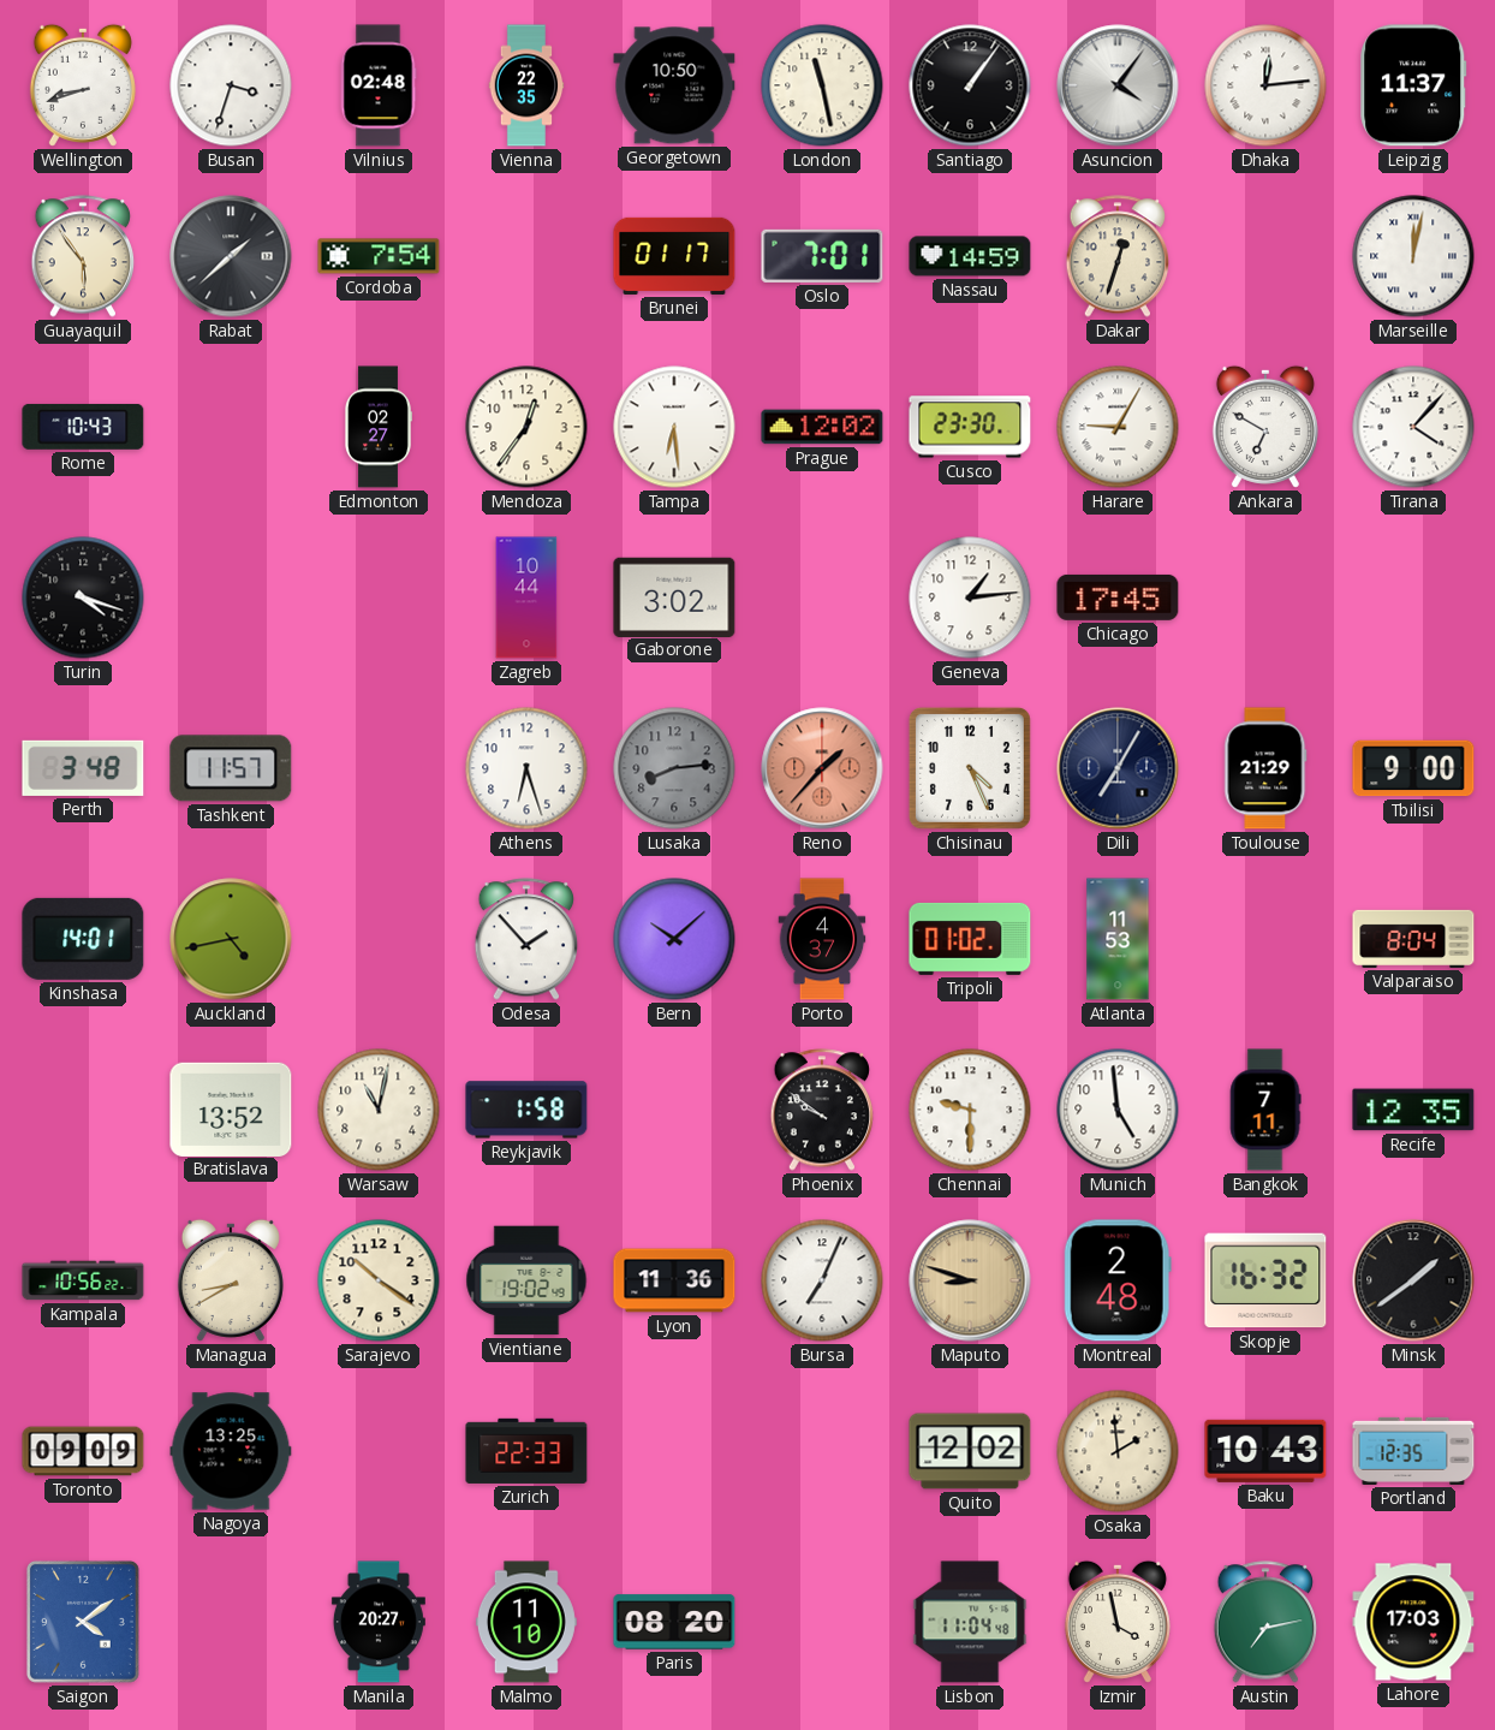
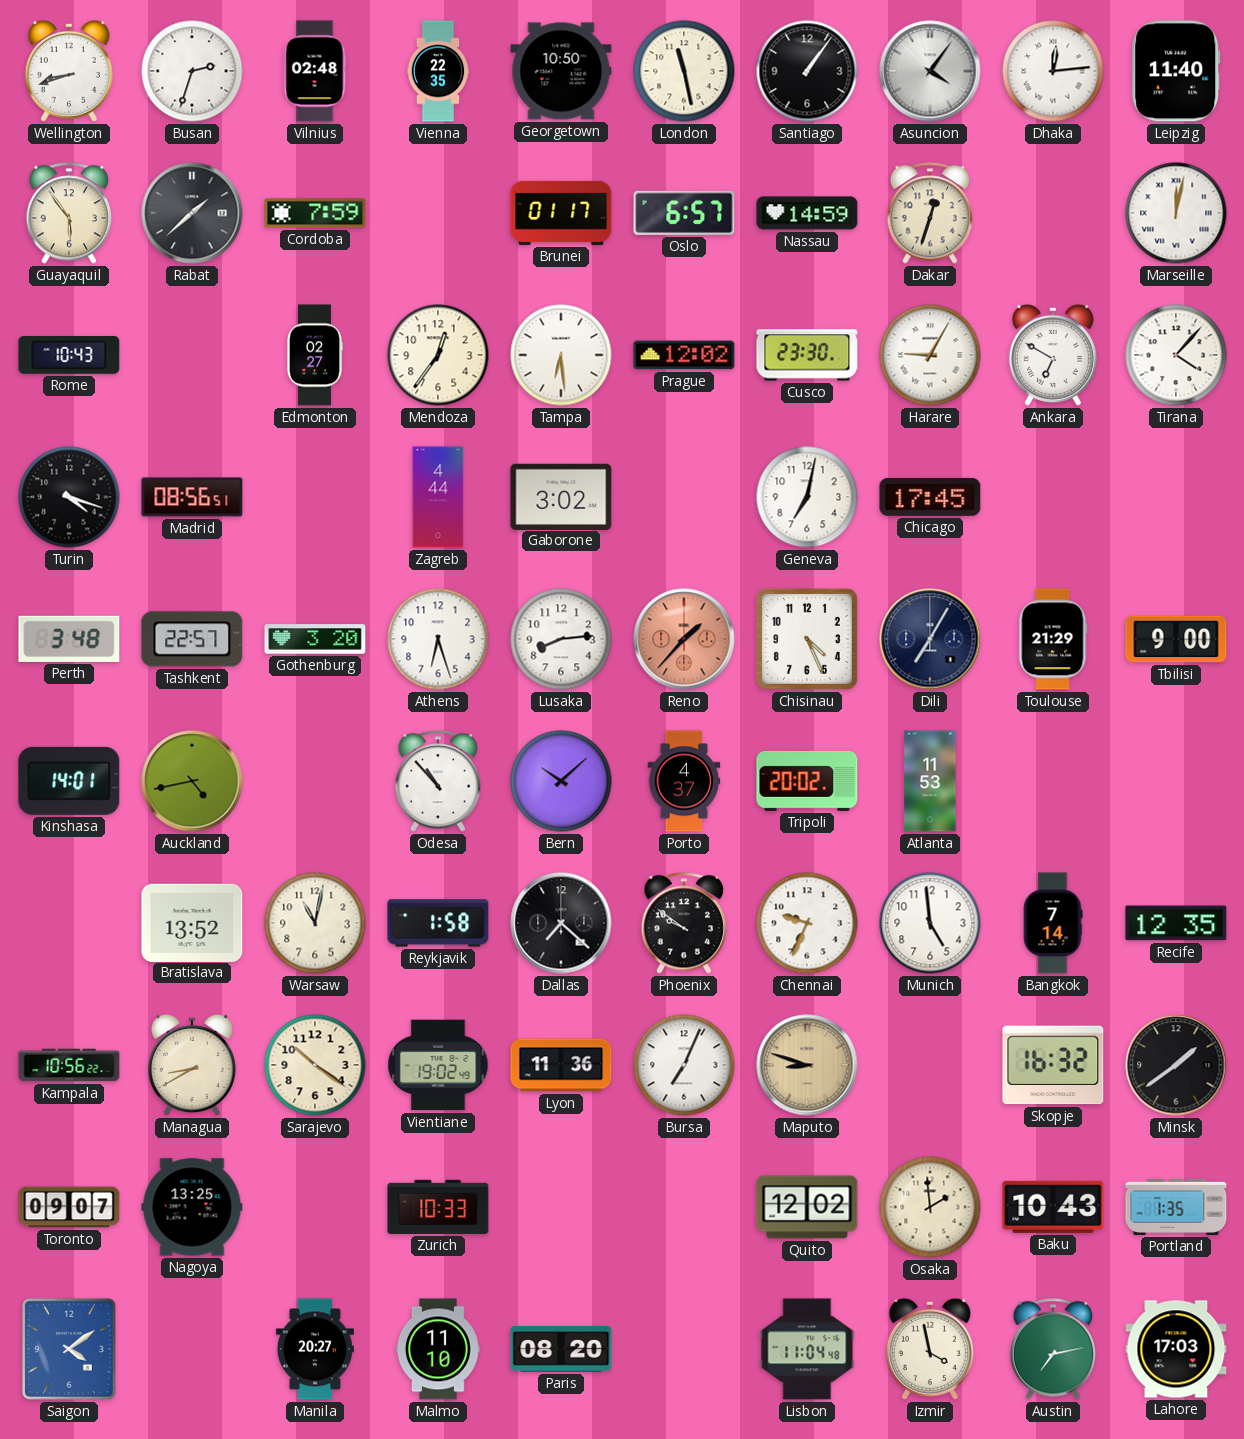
Busan: 3:33 -> 2:33
Leipzig: 11:37 -> 11:40
Cordoba: 7:54 -> 7:59
Oslo: 7:01 -> 6:57
Madrid: none -> 08:56
Zagreb: 10:44 -> 4:44
Geneva: 1:14 -> 7:02
Tashkent: 11:57 -> 22:57
Gothenburg: none -> 3:20
Lusaka dial: grey -> white
Odesa: 1:53 -> 10:53
Tripoli: 01:02 -> 20:02
Valparaiso: 8:04 -> none
Dallas: none -> 7:22
Chennai: 9:30 -> 9:34
Bangkok: 7:11 -> 7:14
Montreal: 2:48 -> none
Toronto: 09:09 -> 09:07
Zurich: 22:33 -> 10:33
Portland: 12:35 -> 1:35
